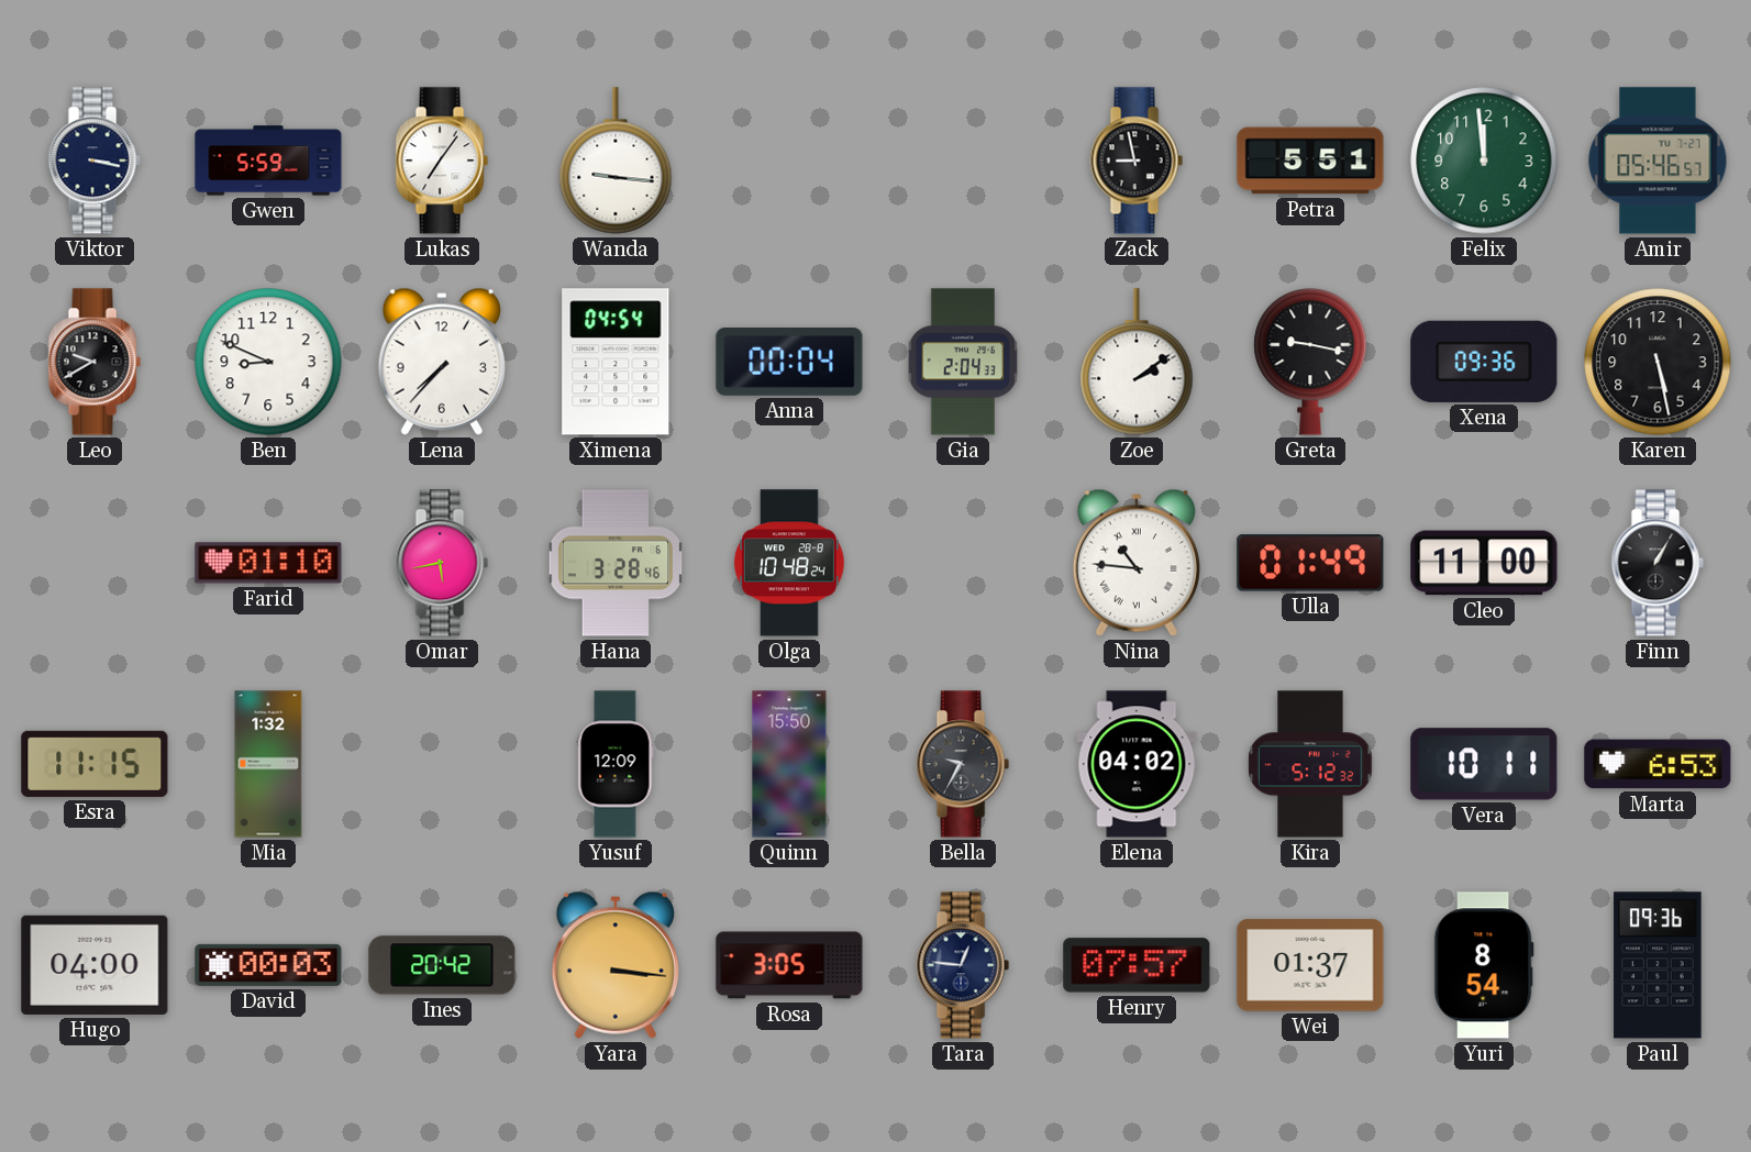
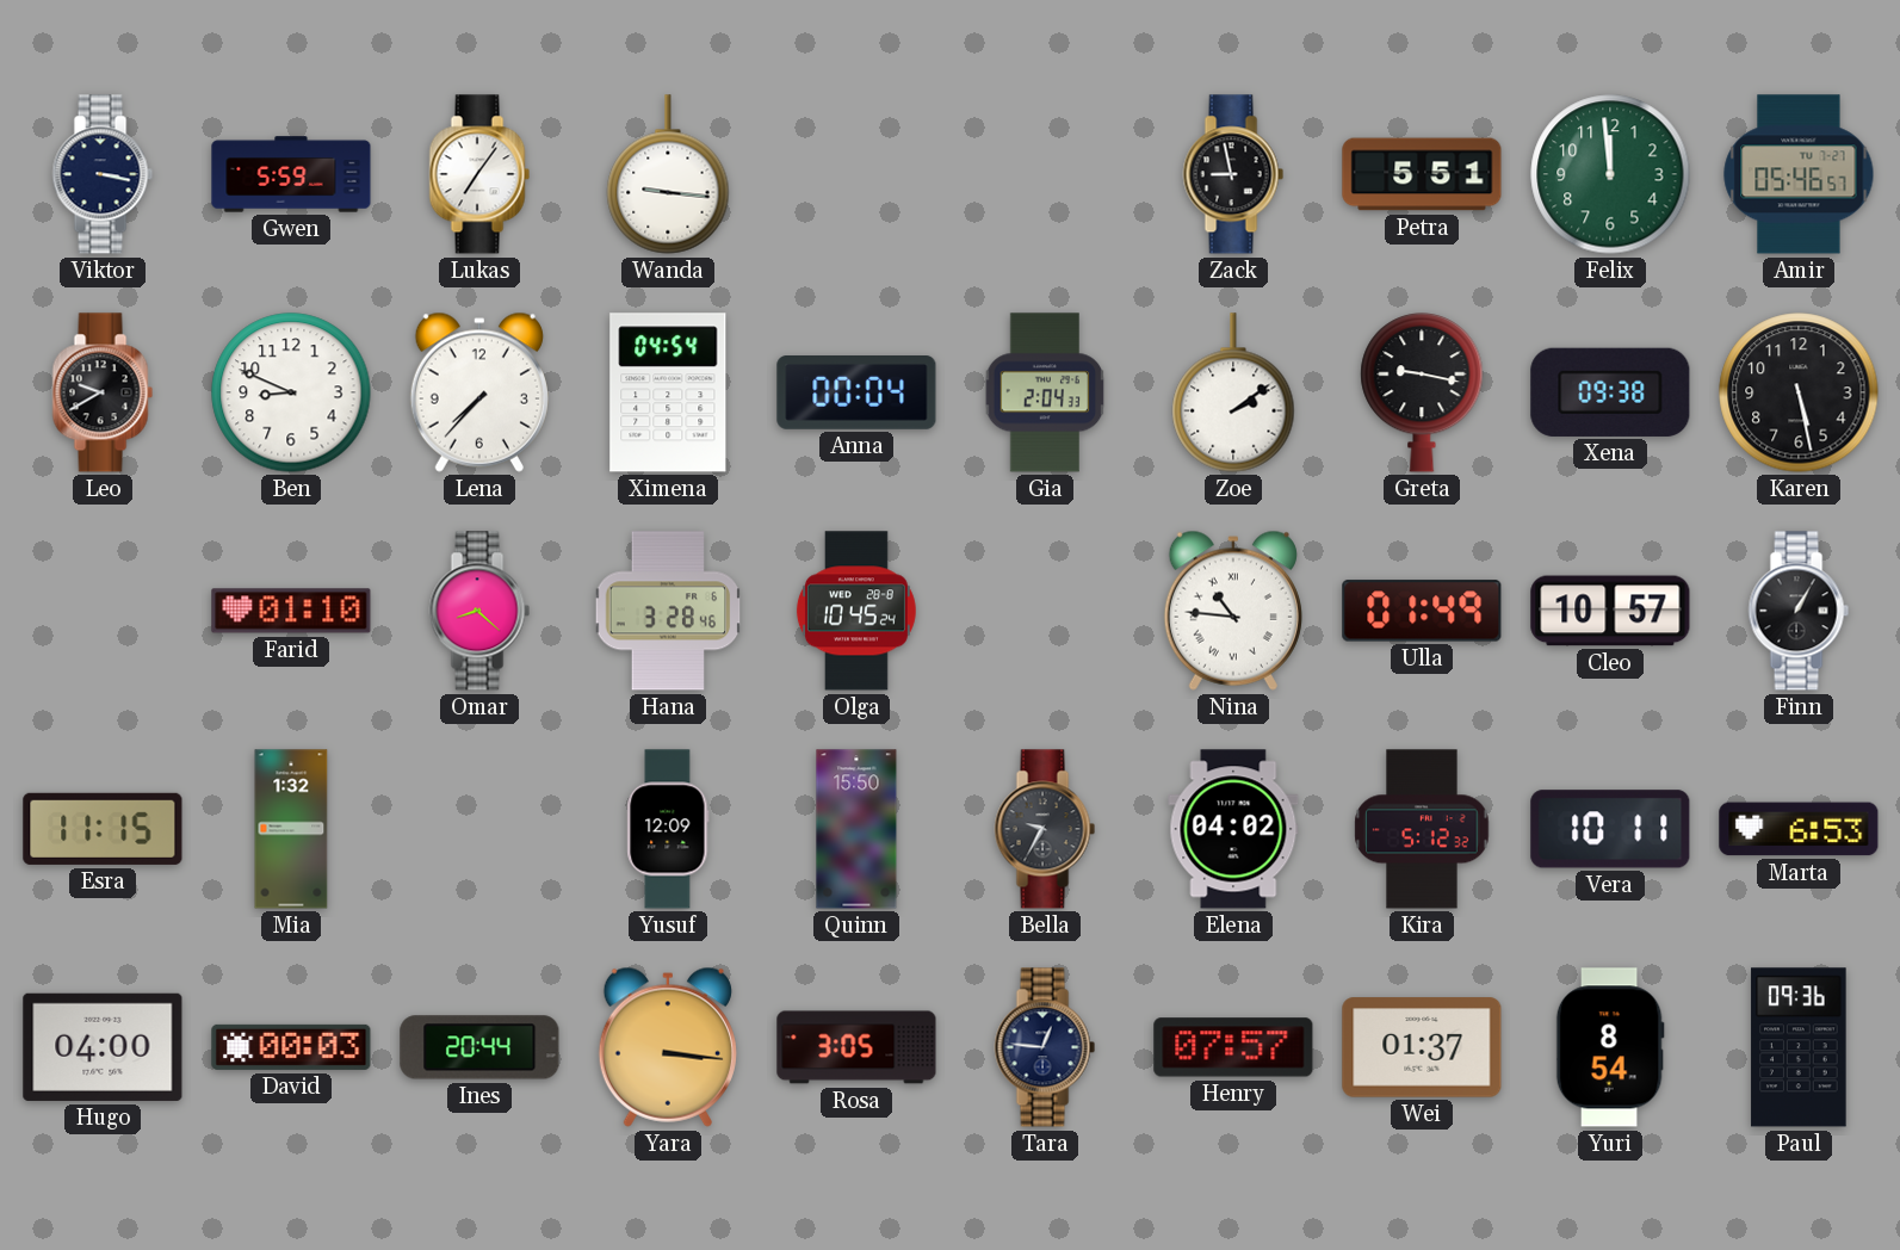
Xena: 09:36 -> 09:38
Omar: 5:43 -> 8:22
Olga: 10:48 -> 10:45
Cleo: 11:00 -> 10:57
Ines: 20:42 -> 20:44
